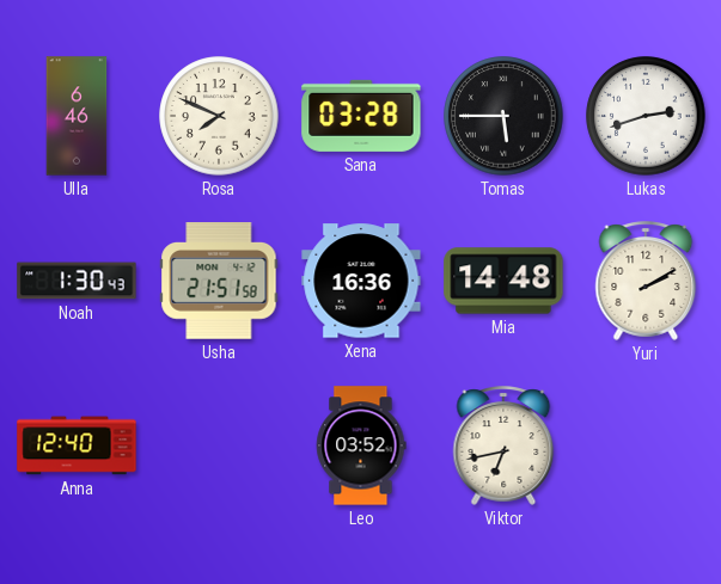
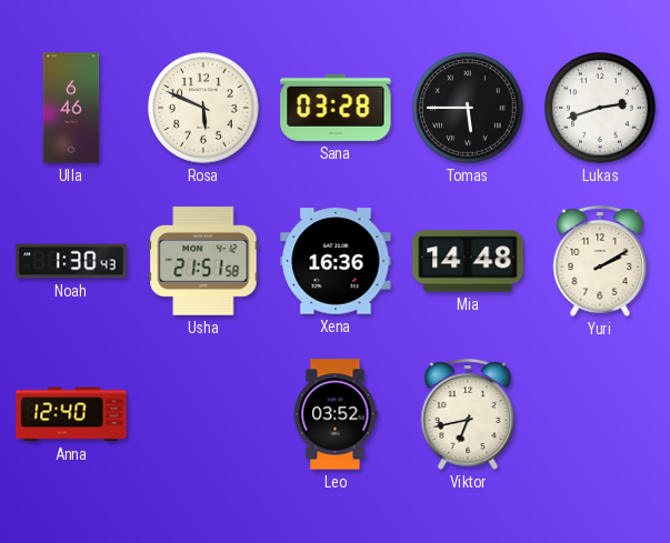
Rosa: 7:49 -> 5:49
